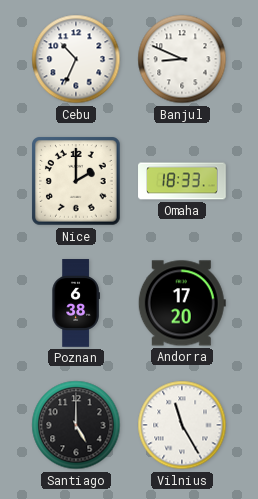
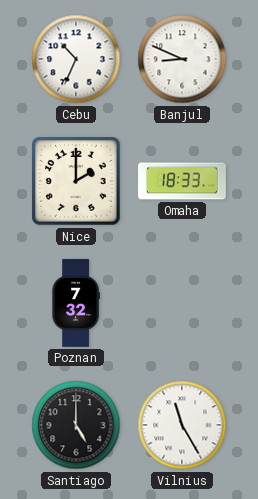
Poznan: 6:38 -> 7:32
Andorra: 17:20 -> none
